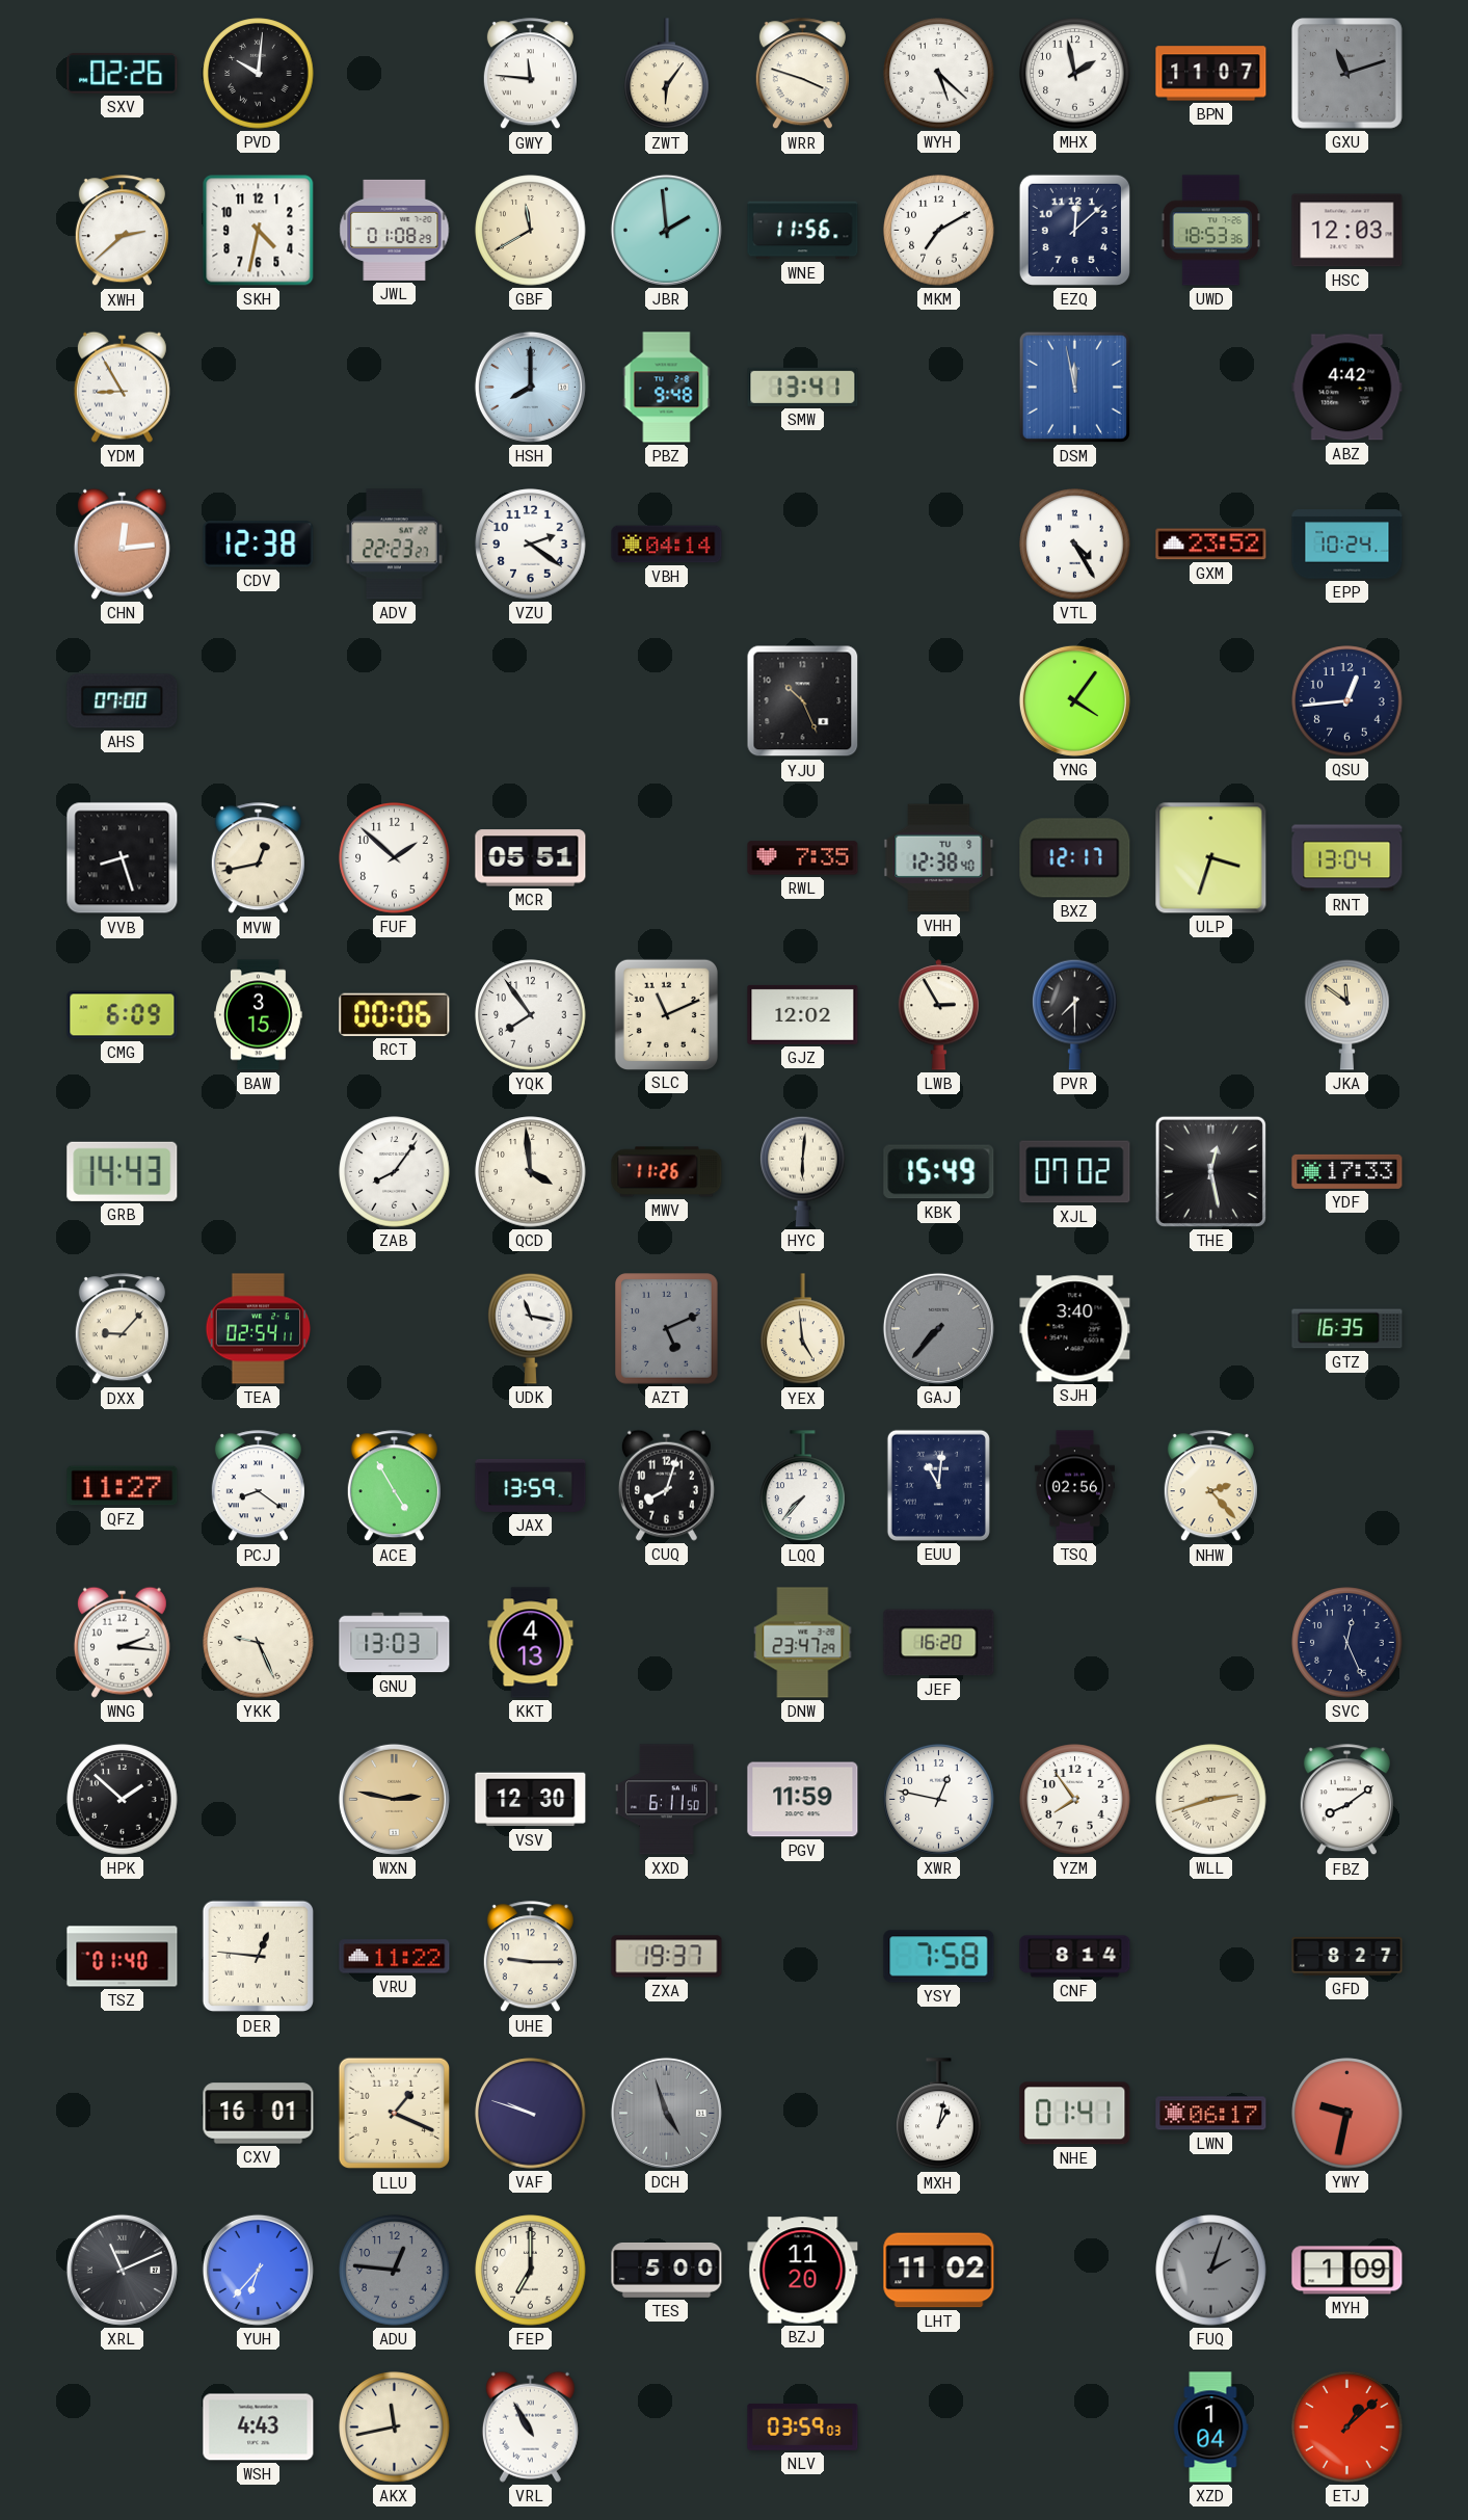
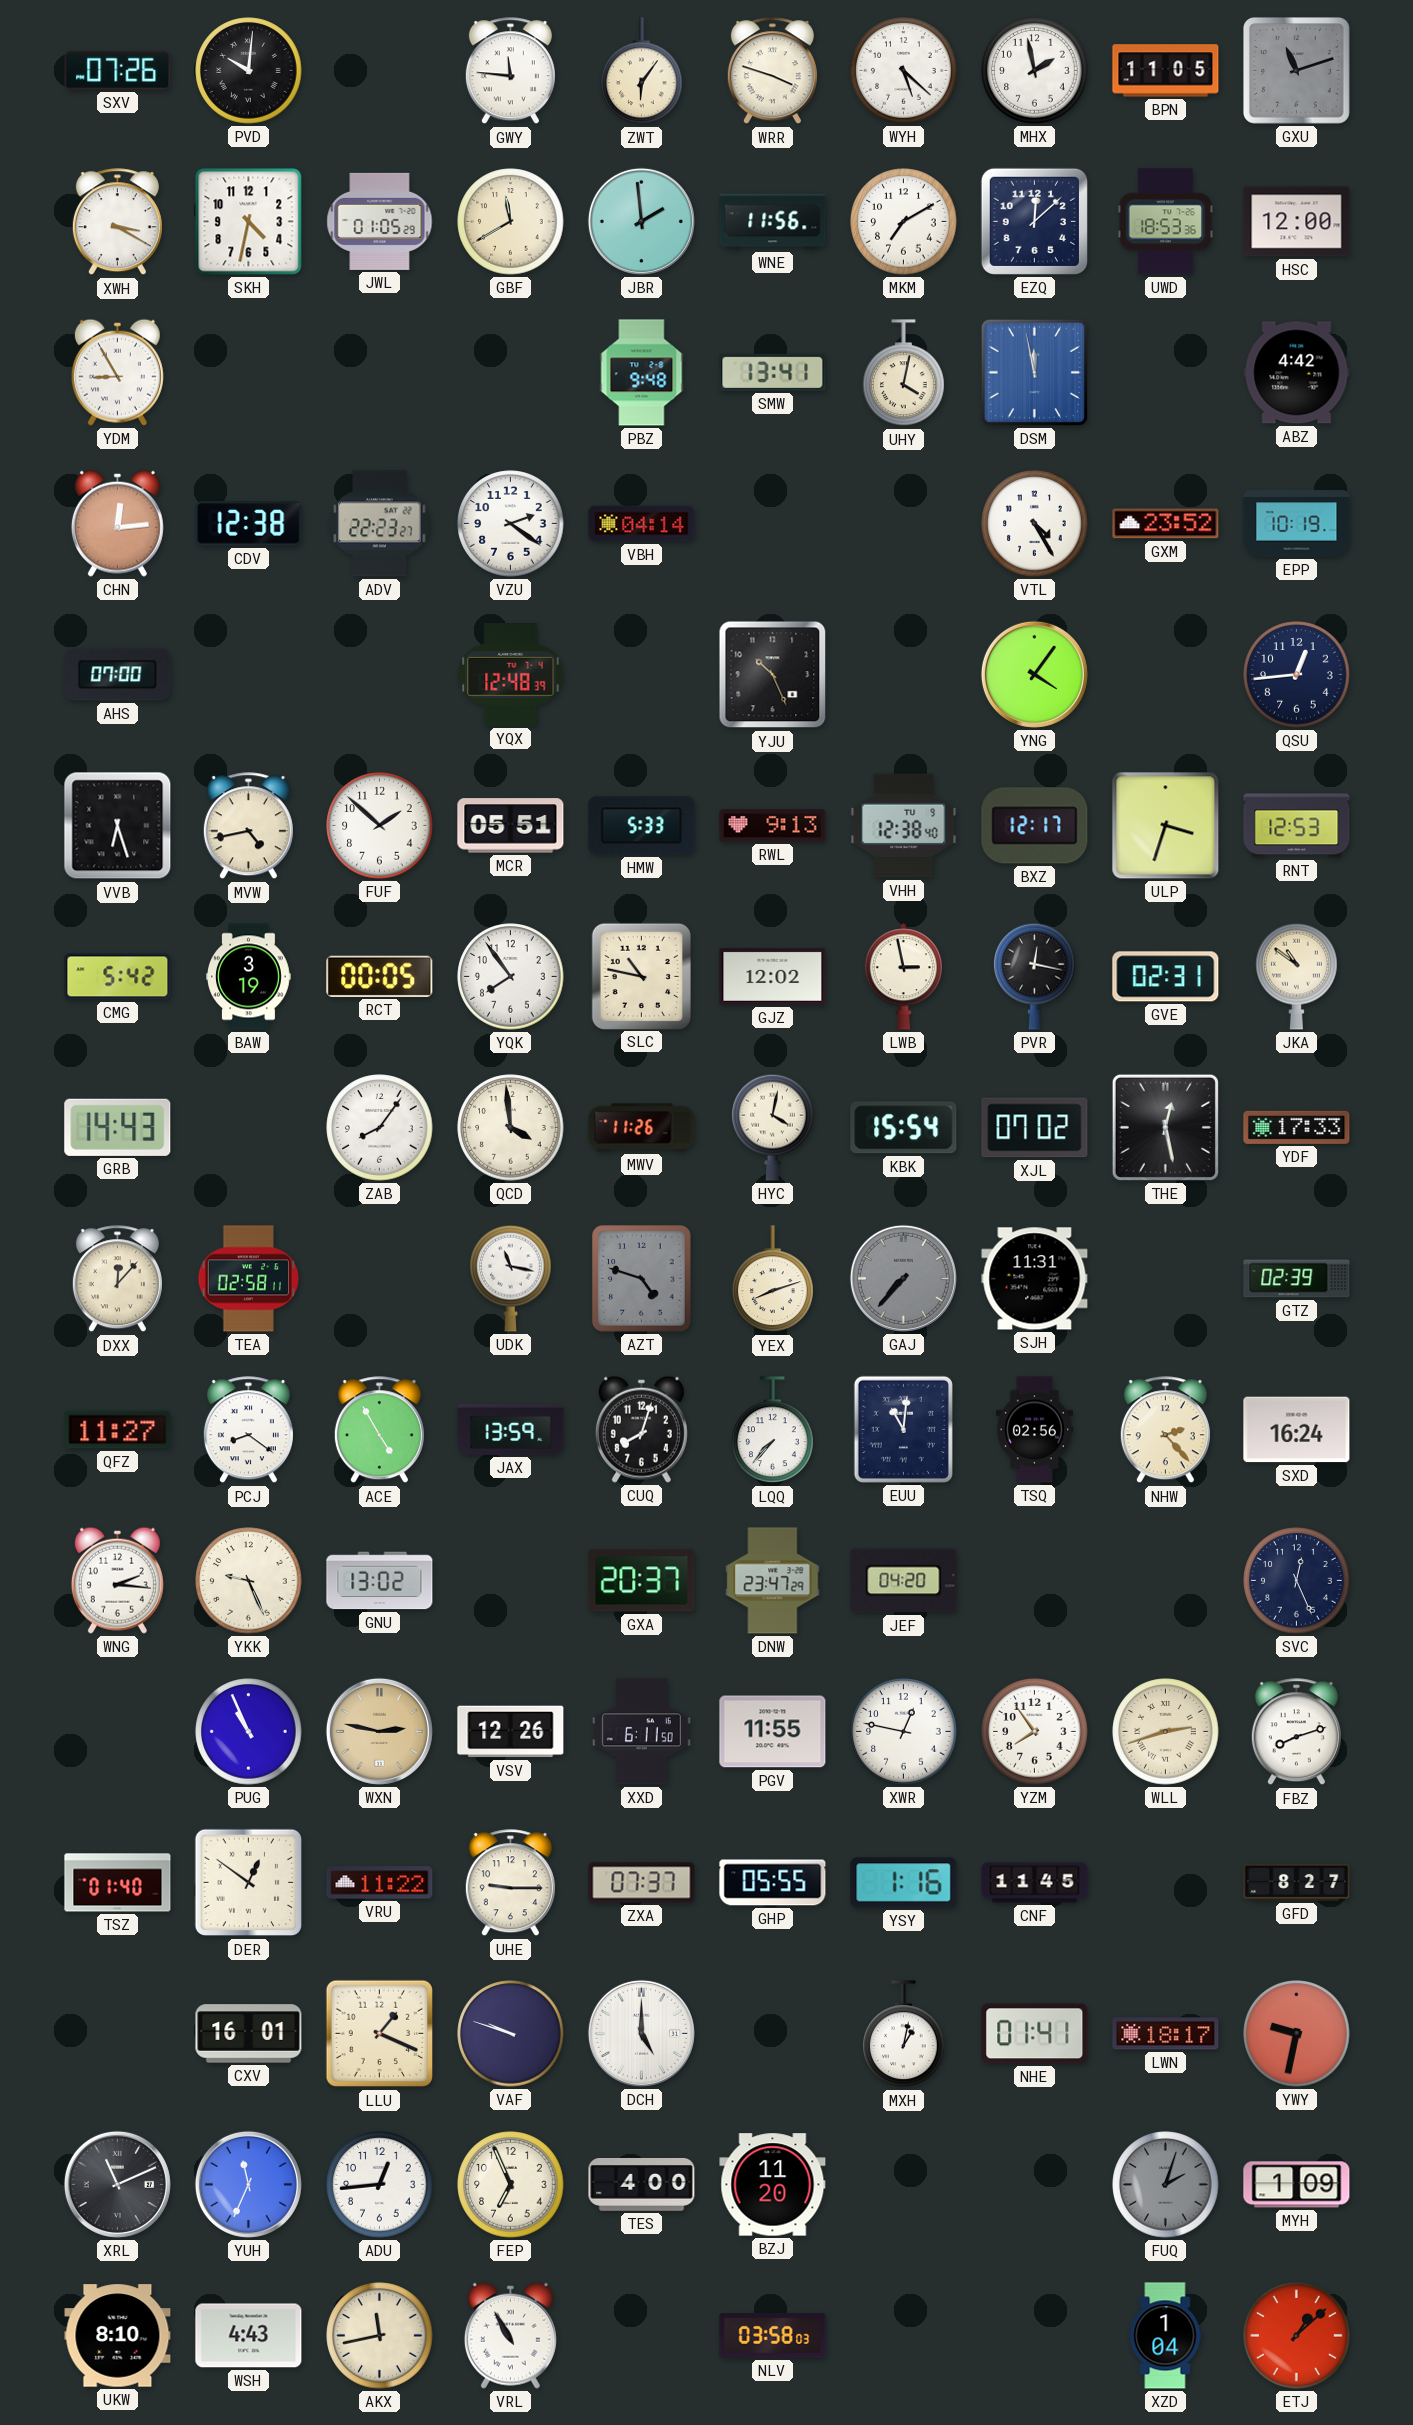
SXV: 02:26 -> 07:26
BPN: 11:07 -> 11:05
XWH: 2:38 -> 3:20
JWL: 01:08 -> 01:05
HSC: 12:03 -> 12:00
HSH: 8:00 -> none
UHY: none -> 4:02
EPP: 10:24 -> 10:19
YQX: none -> 12:48
VVB: 8:27 -> 6:27
MVW: 12:43 -> 4:43
HMW: none -> 5:33
RWL: 7:35 -> 9:13
RNT: 13:04 -> 12:53
CMG: 6:09 -> 5:42
BAW: 3:15 -> 3:19
RCT: 00:06 -> 00:05
SLC: 11:11 -> 10:47
LWB: 2:55 -> 2:58
PVR: 7:30 -> 12:17
GVE: none -> 02:31
JKA: 11:51 -> 10:51
HYC: 6:01 -> 4:02
KBK: 15:49 -> 15:54
DXX: 9:07 -> 12:07
TEA: 02:54 -> 02:58
AZT: 5:11 -> 4:48
YEX: 4:59 -> 8:12
SJH: 3:40 -> 11:31
GTZ: 16:35 -> 02:39
SXD: none -> 16:24
GNU: 13:03 -> 13:02
KKT: 4:13 -> none
GXA: none -> 20:37
JEF: 16:20 -> 04:20
HPK: 1:52 -> none
PUG: none -> 10:56
VSV: 12:30 -> 12:26
PGV: 11:59 -> 11:55
FBZ: 8:09 -> 8:12
DER: 12:46 -> 12:51
ZXA: 19:37 -> 07:37
GHP: none -> 05:55
YSY: 7:58 -> 1:16
CNF: 8:14 -> 11:45
DCH: 4:57 -> 5:00
DCH dial: grey -> white
LWN: 06:17 -> 18:17
YUH: 6:37 -> 11:34
ADU: 12:46 -> 12:44
ADU dial: grey -> white
FEP: 7:00 -> 6:56
TES: 5:00 -> 4:00
LHT: 11:02 -> none
UKW: none -> 8:10
NLV: 03:59 -> 03:58
